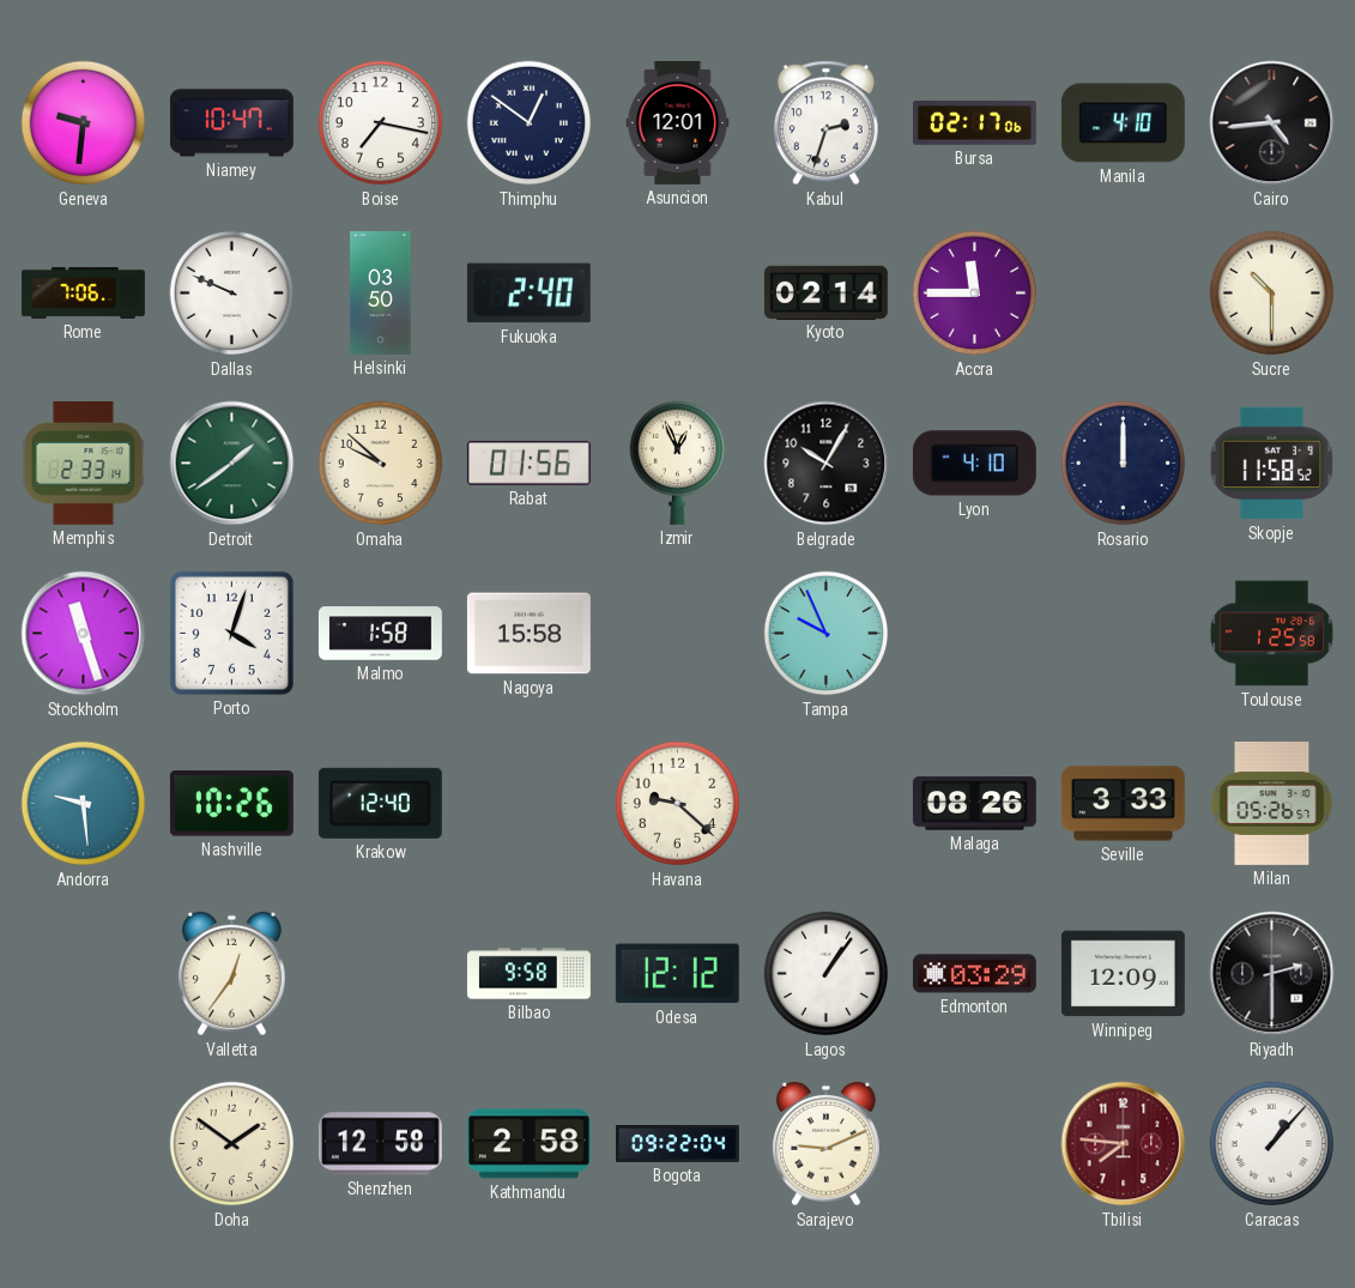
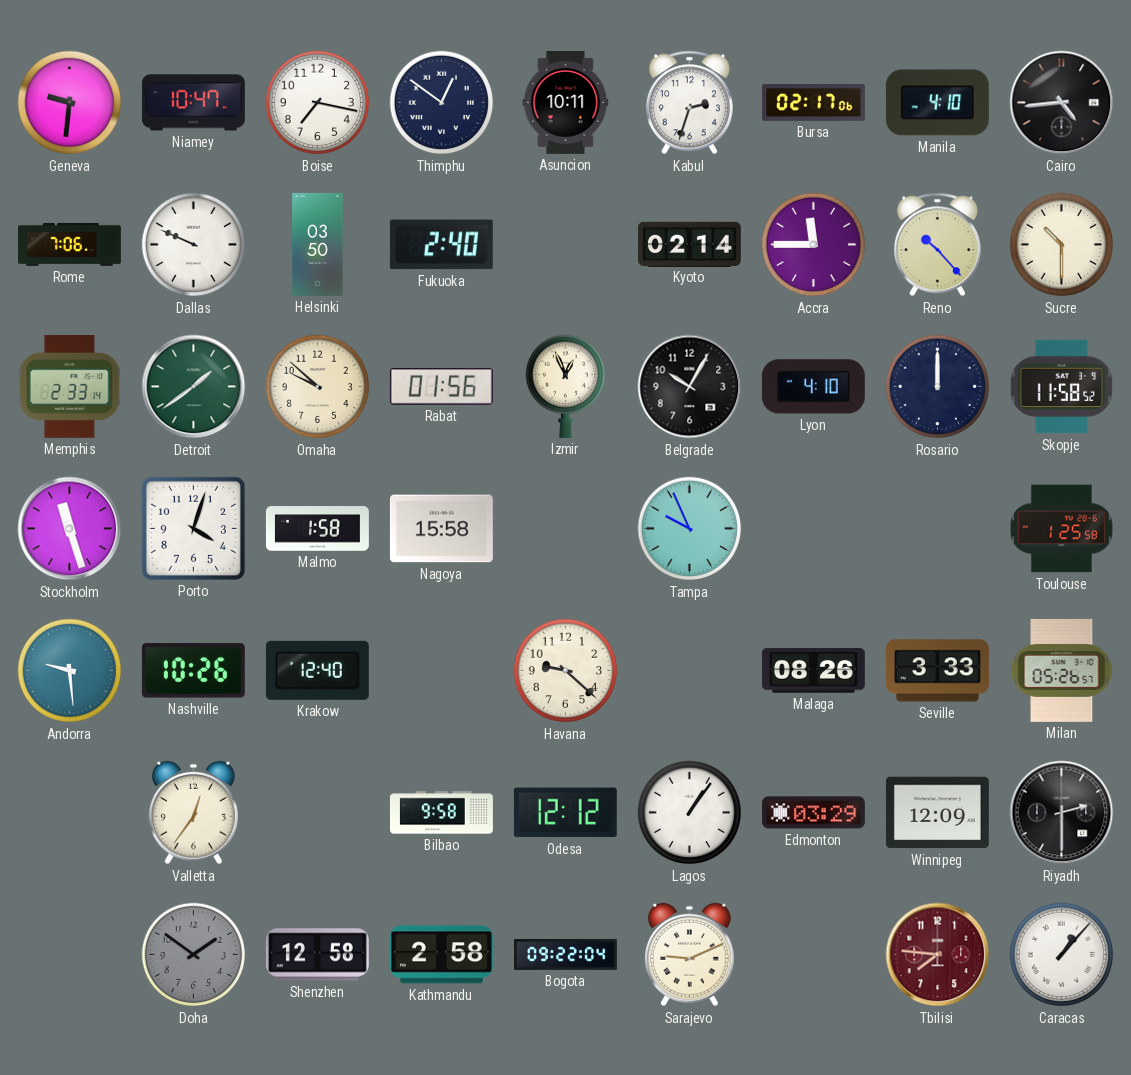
Asuncion: 12:01 -> 10:11
Reno: none -> 10:23
Doha dial: cream -> grey
